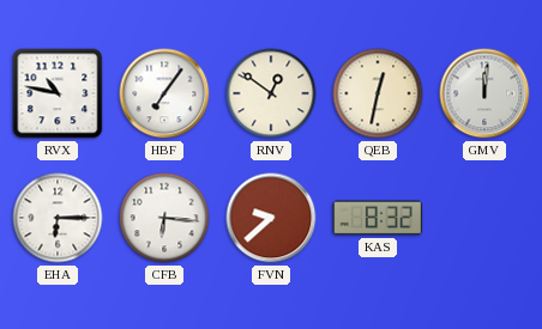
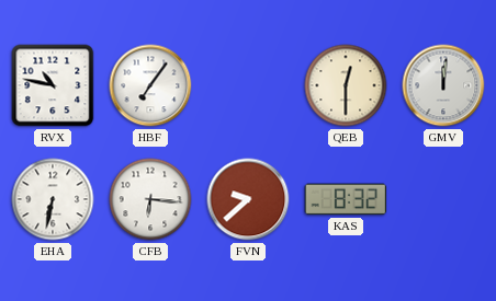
RNV: 12:51 -> none
QEB: 12:32 -> 12:30
EHA: 6:15 -> 6:32
